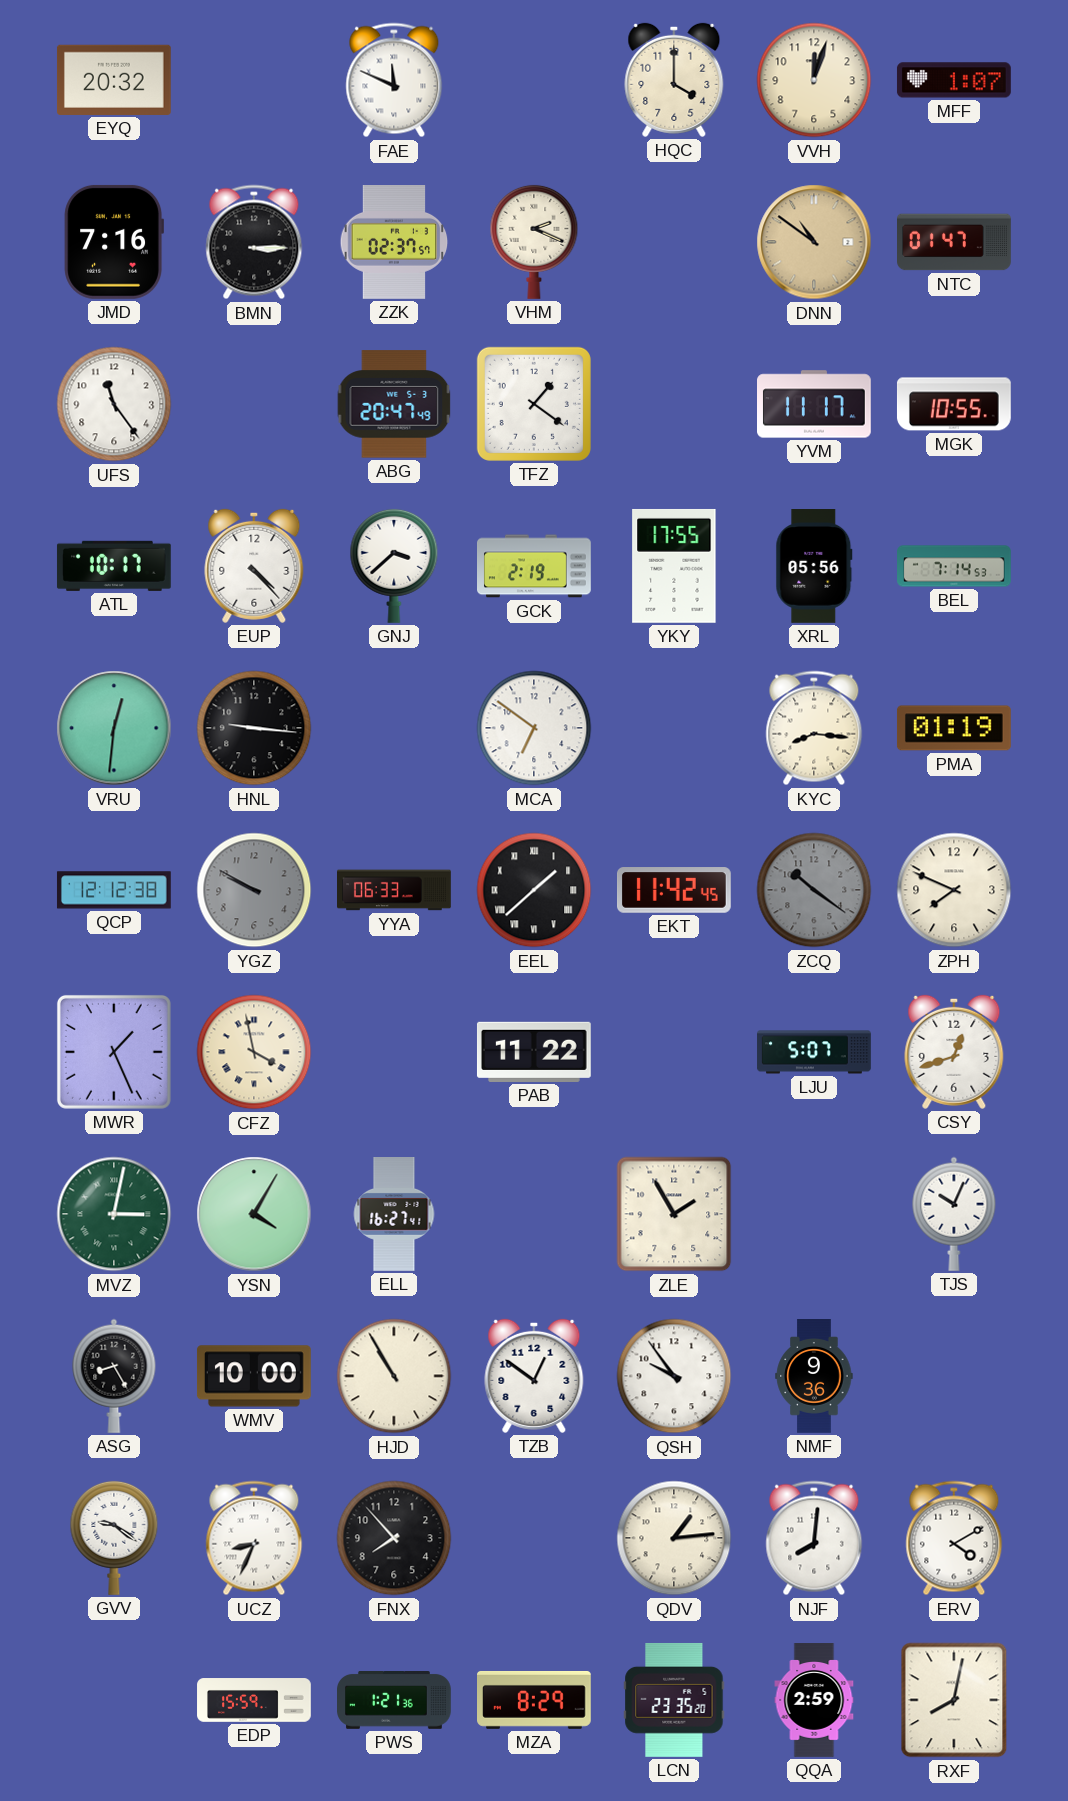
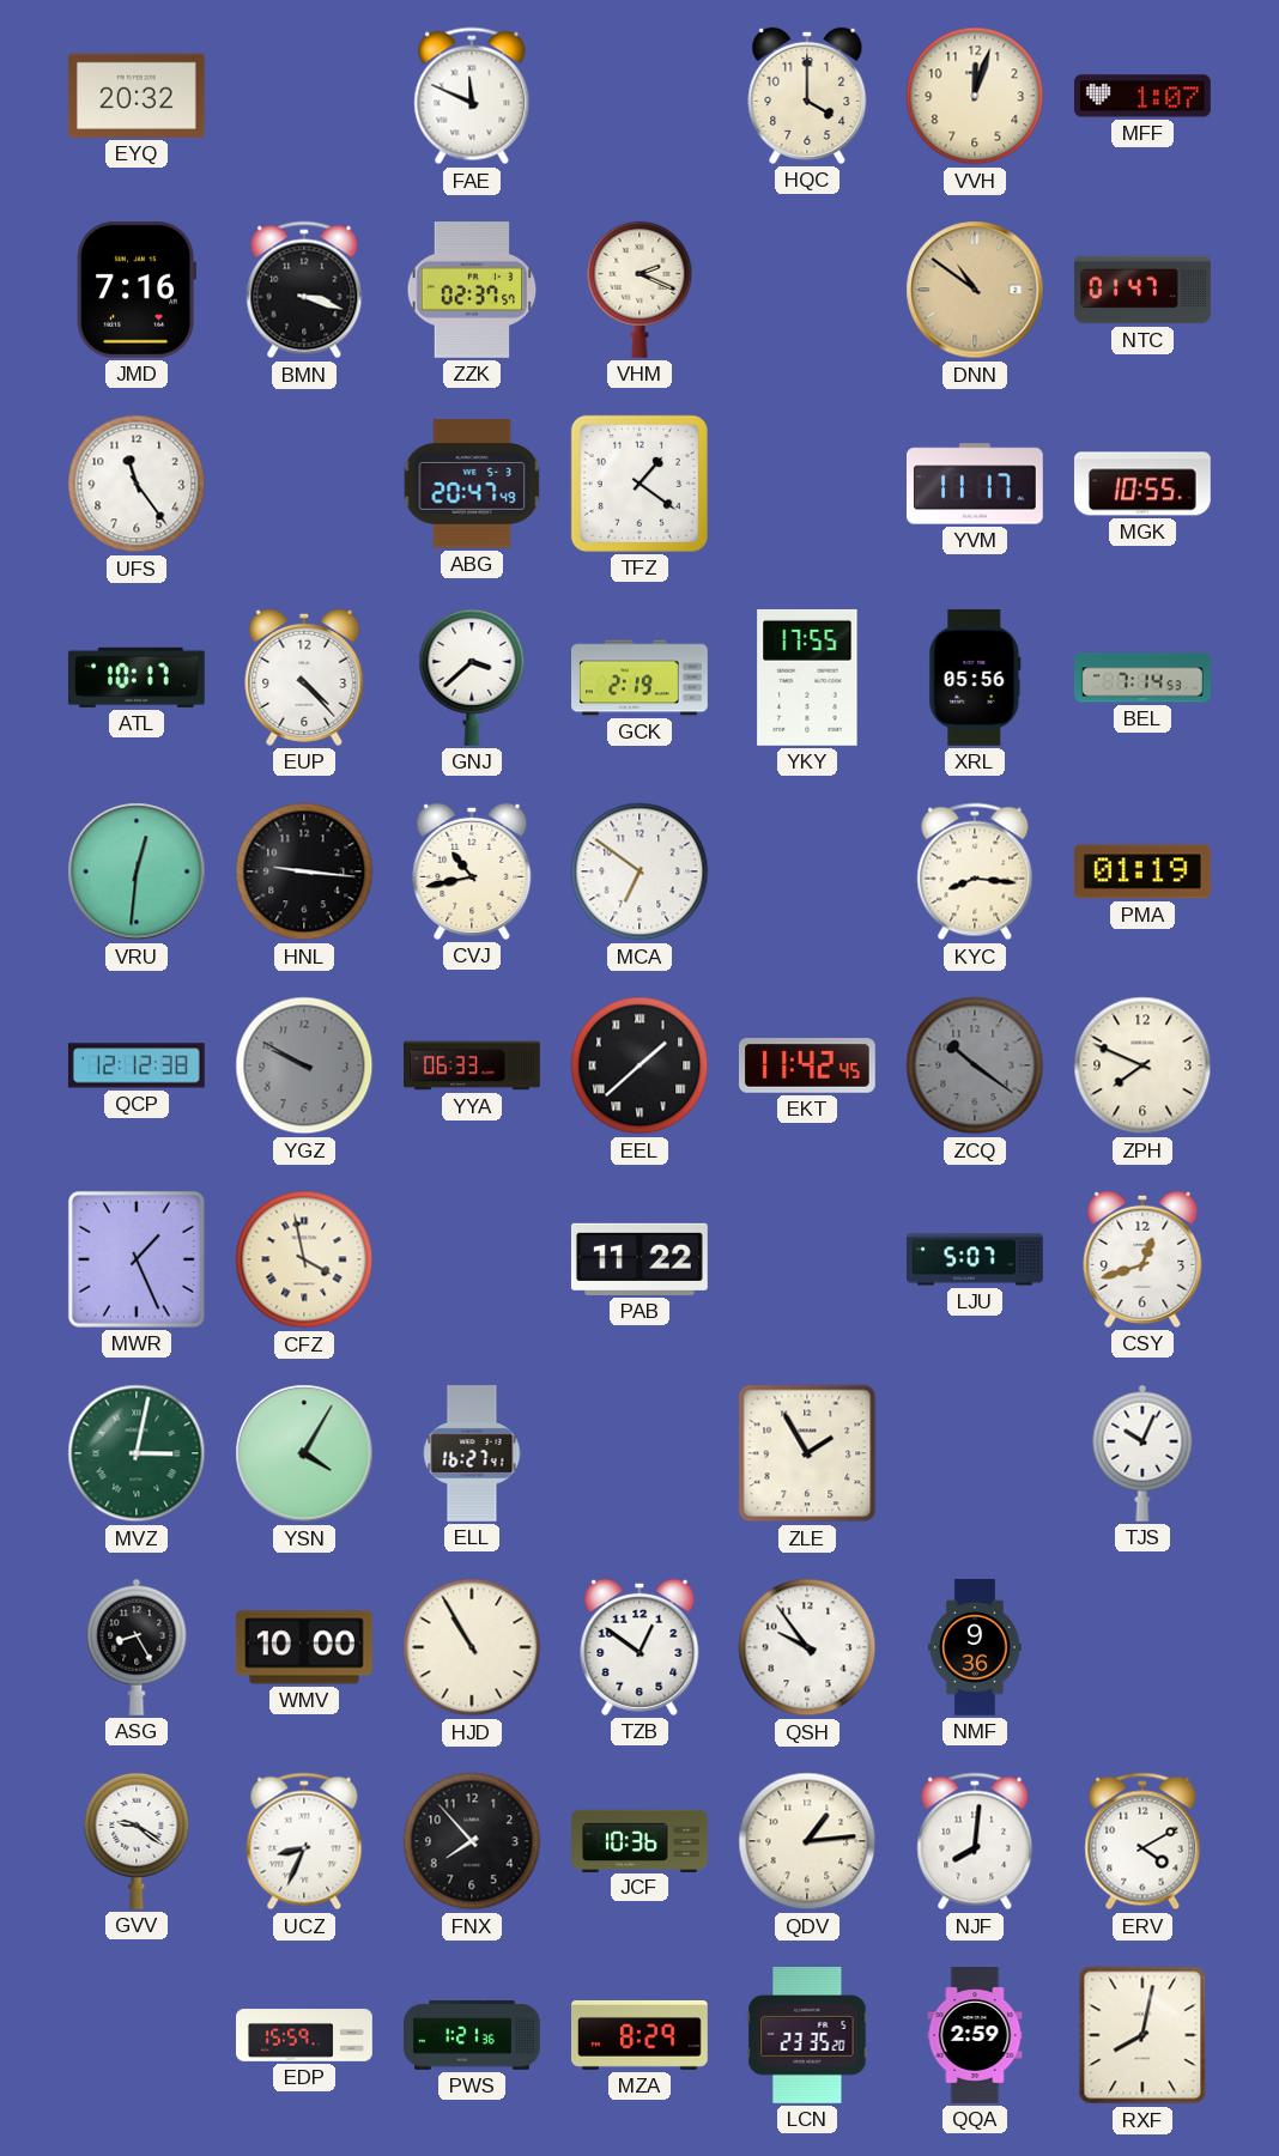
BMN: 3:15 -> 3:18
CVJ: none -> 10:43
JCF: none -> 10:36
